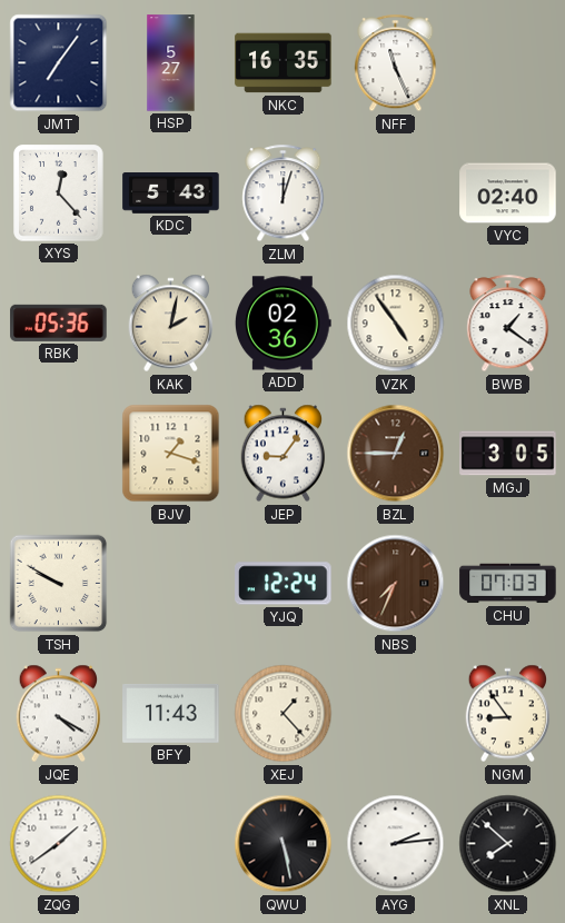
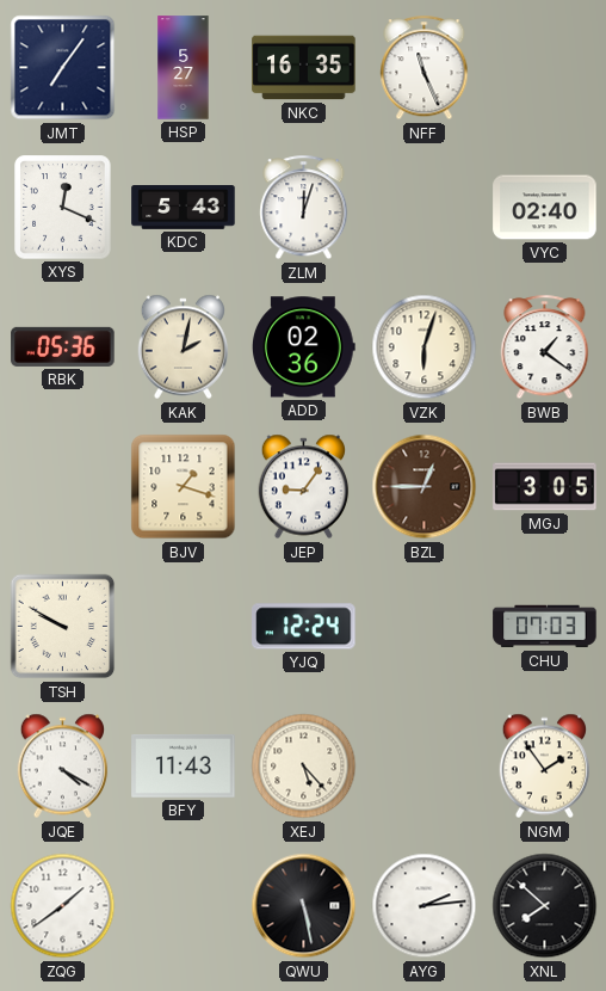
XYS: 12:23 -> 12:19
VZK: 4:54 -> 6:03
NBS: 7:34 -> none
XEJ: 1:23 -> 5:23
NGM: 8:54 -> 1:54
